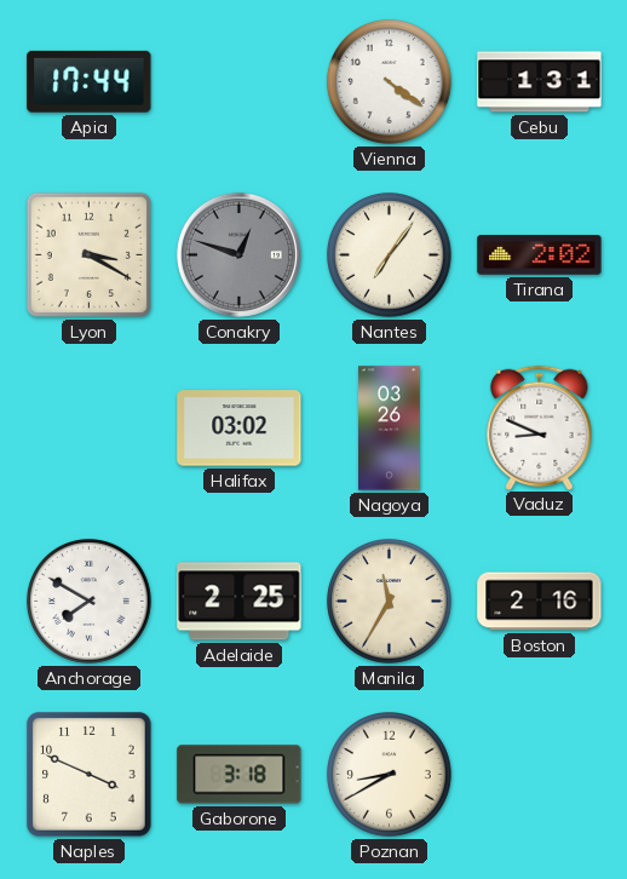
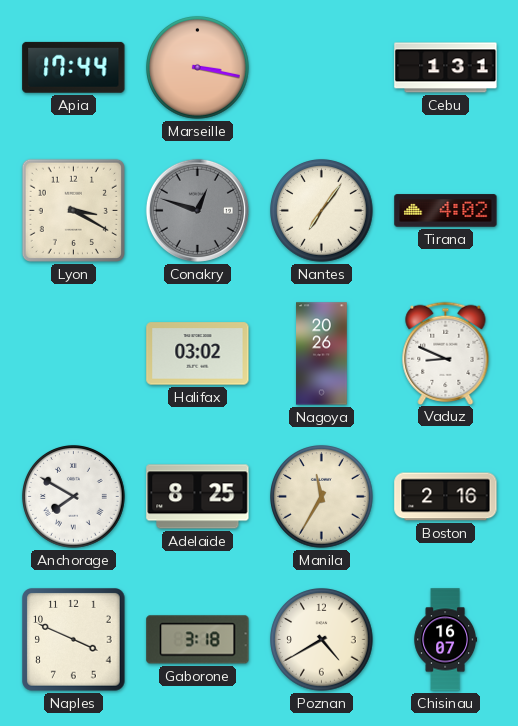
Marseille: none -> 3:17
Vienna: 4:21 -> none
Tirana: 2:02 -> 4:02
Nagoya: 03:26 -> 20:26
Adelaide: 2:25 -> 8:25
Poznan: 8:40 -> 4:40
Chisinau: none -> 16:07
